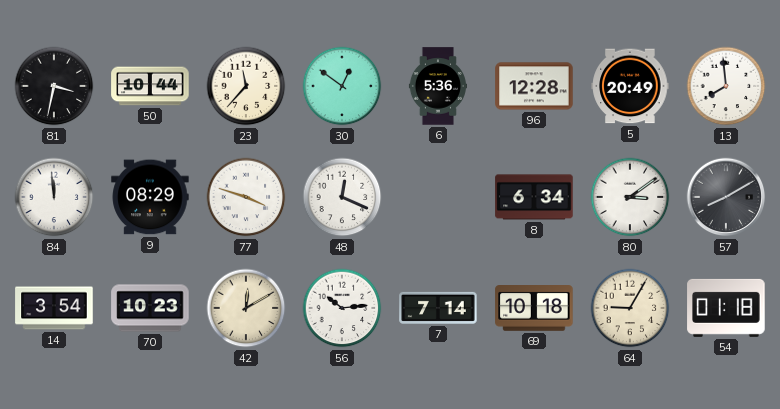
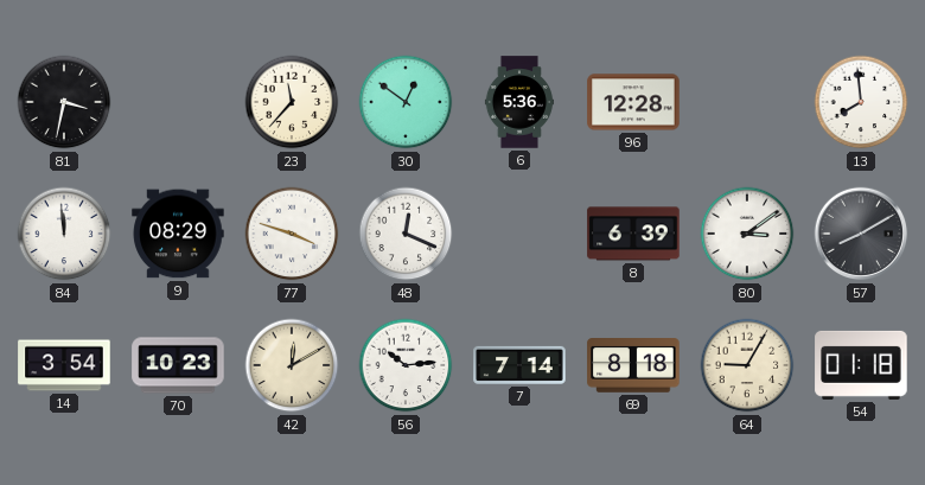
50: 10:44 -> none
5: 20:49 -> none
8: 6:34 -> 6:39
69: 10:18 -> 8:18
